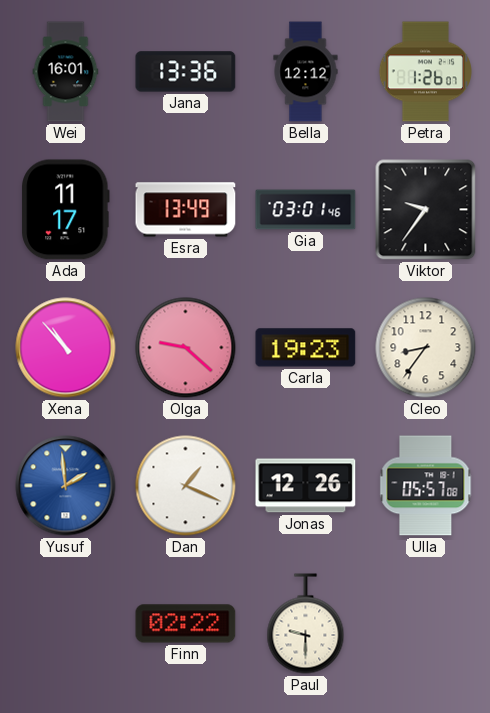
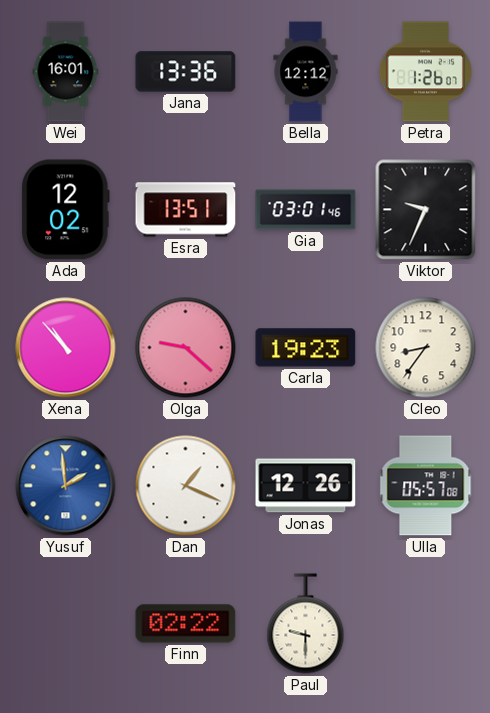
Ada: 11:17 -> 12:02
Esra: 13:49 -> 13:51
Viktor: 9:36 -> 9:34
